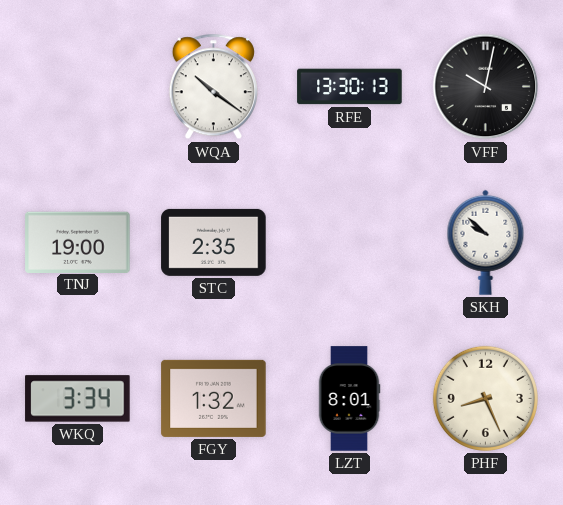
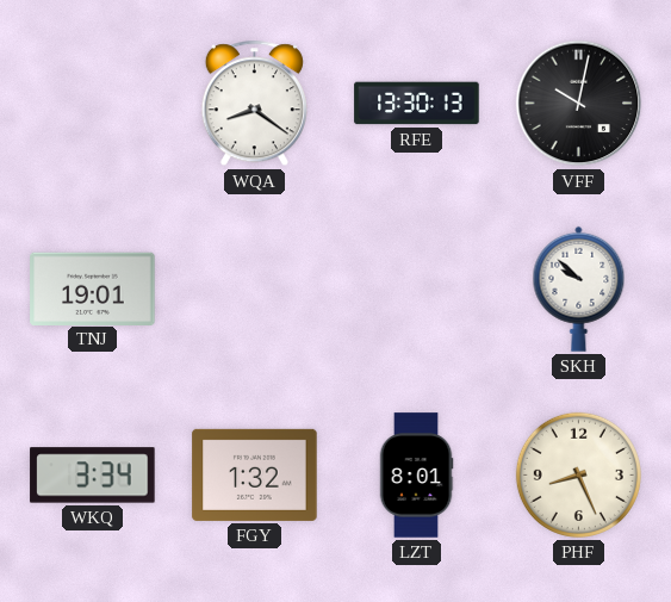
WQA: 10:21 -> 8:21
TNJ: 19:00 -> 19:01
STC: 2:35 -> none
